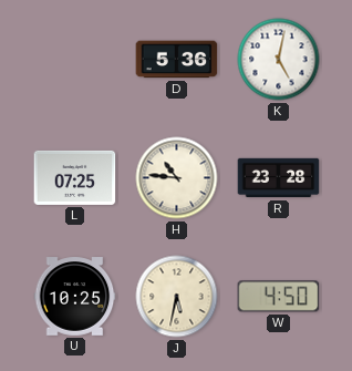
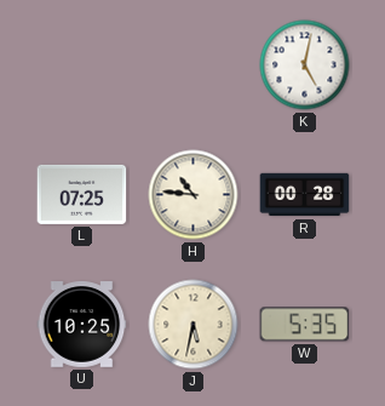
D: 5:36 -> none
R: 23:28 -> 00:28
W: 4:50 -> 5:35
